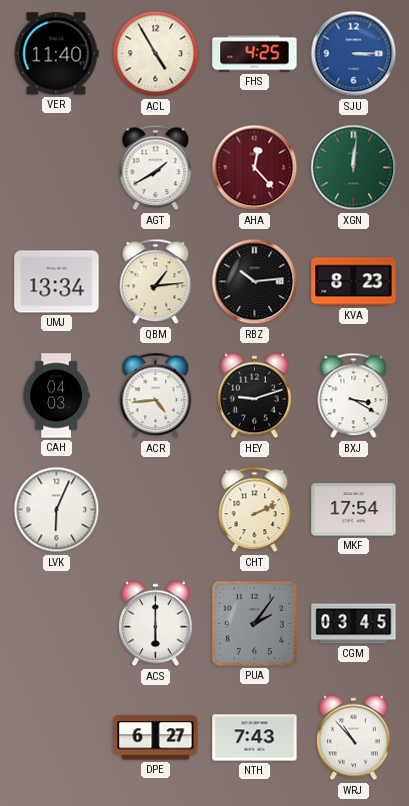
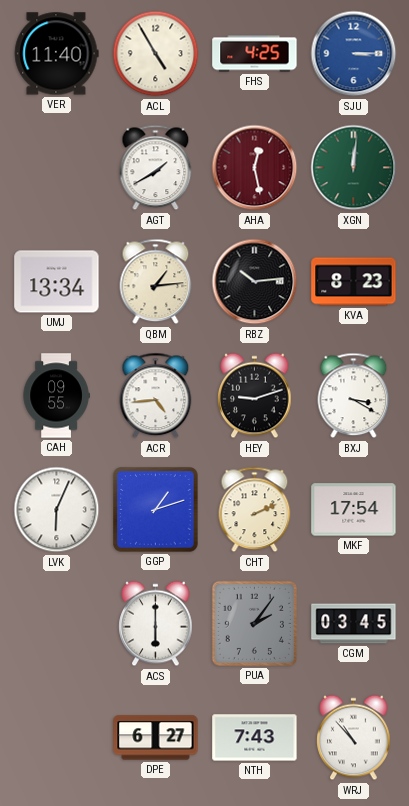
AHA: 12:23 -> 12:28
CAH: 04:03 -> 09:55
GGP: none -> 1:12
